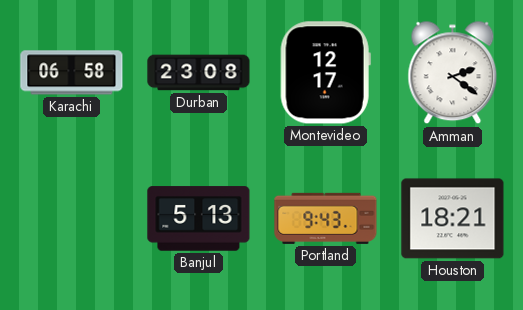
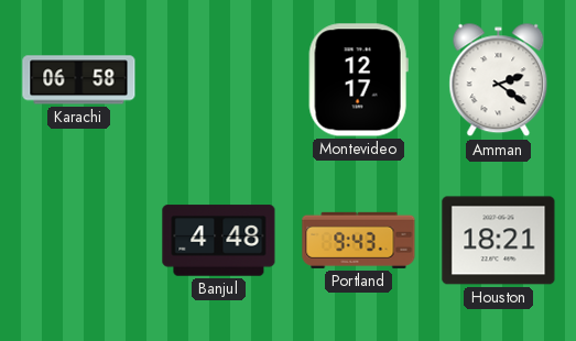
Durban: 23:08 -> none
Banjul: 5:13 -> 4:48
